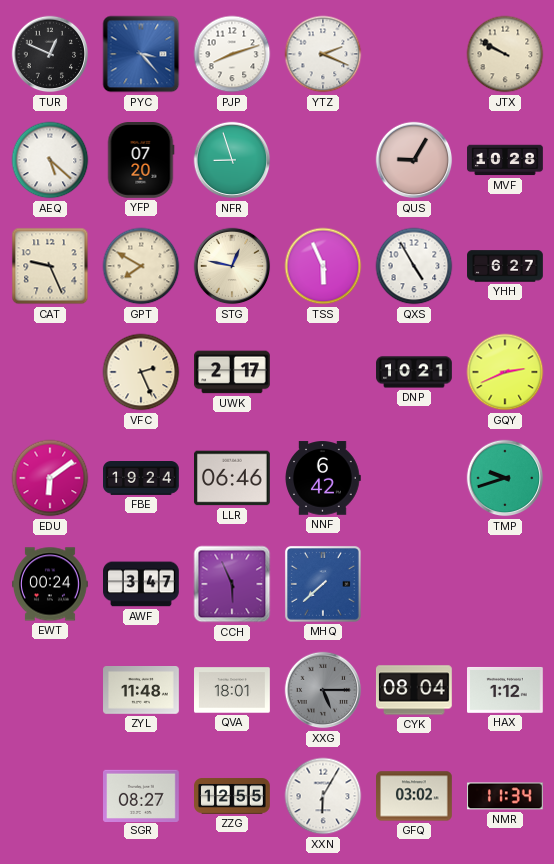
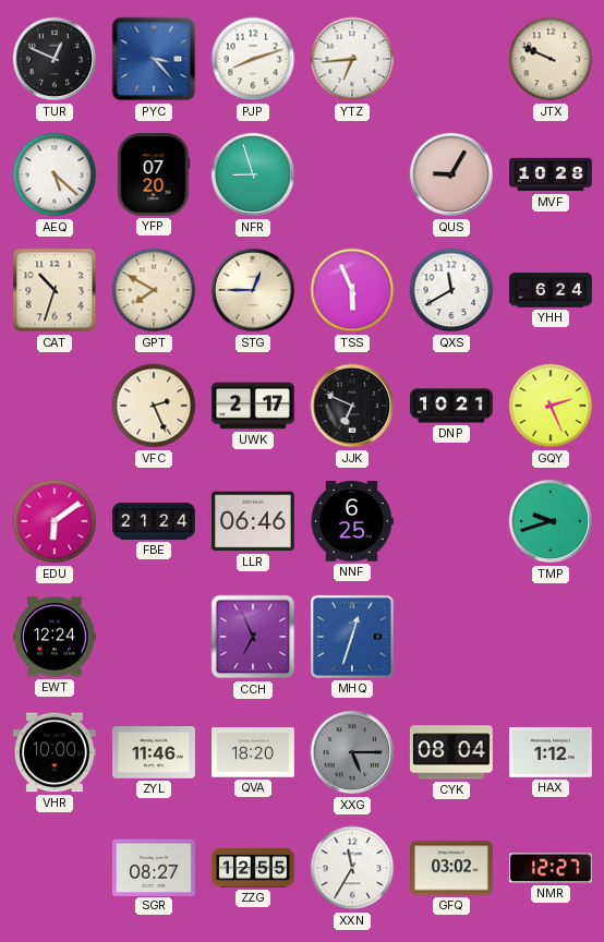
YTZ: 2:19 -> 6:44
JTX: 9:50 -> 9:49
CAT: 9:26 -> 10:33
STG: 12:47 -> 12:45
QXS: 4:55 -> 11:40
YHH: 6:27 -> 6:24
JJK: none -> 6:49
GQY: 2:41 -> 2:26
FBE: 19:24 -> 21:24
NNF: 6:42 -> 6:25
EWT: 00:24 -> 12:24
AWF: 3:47 -> none
CCH: 5:56 -> 6:56
MHQ: 7:38 -> 12:33
VHR: none -> 10:00
ZYL: 11:48 -> 11:46
QVA: 18:01 -> 18:20
XXN: 6:05 -> 11:35
NMR: 11:34 -> 12:27
